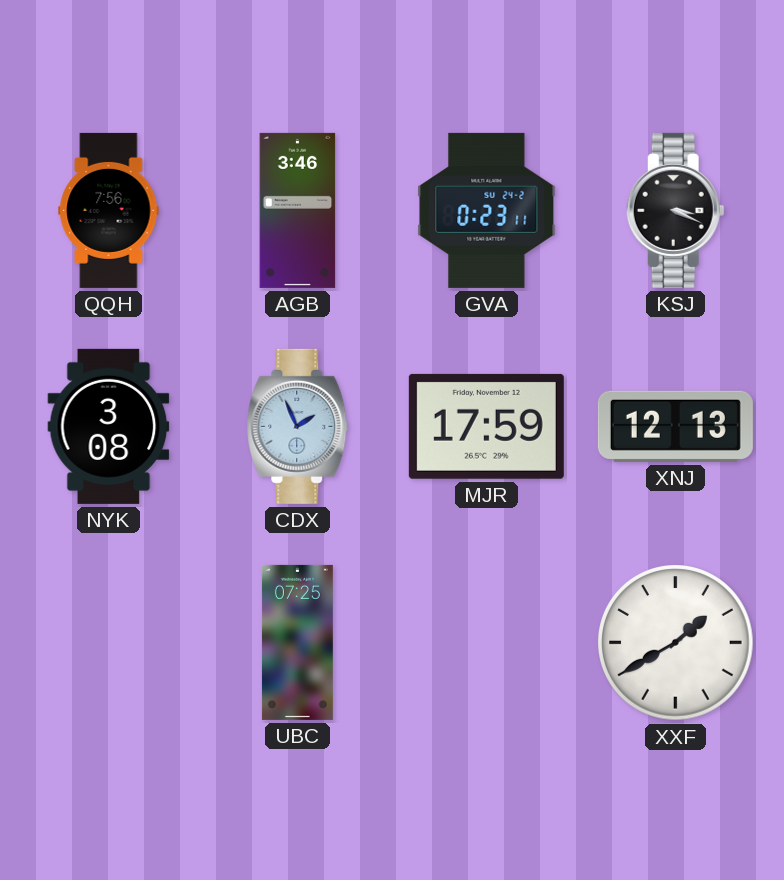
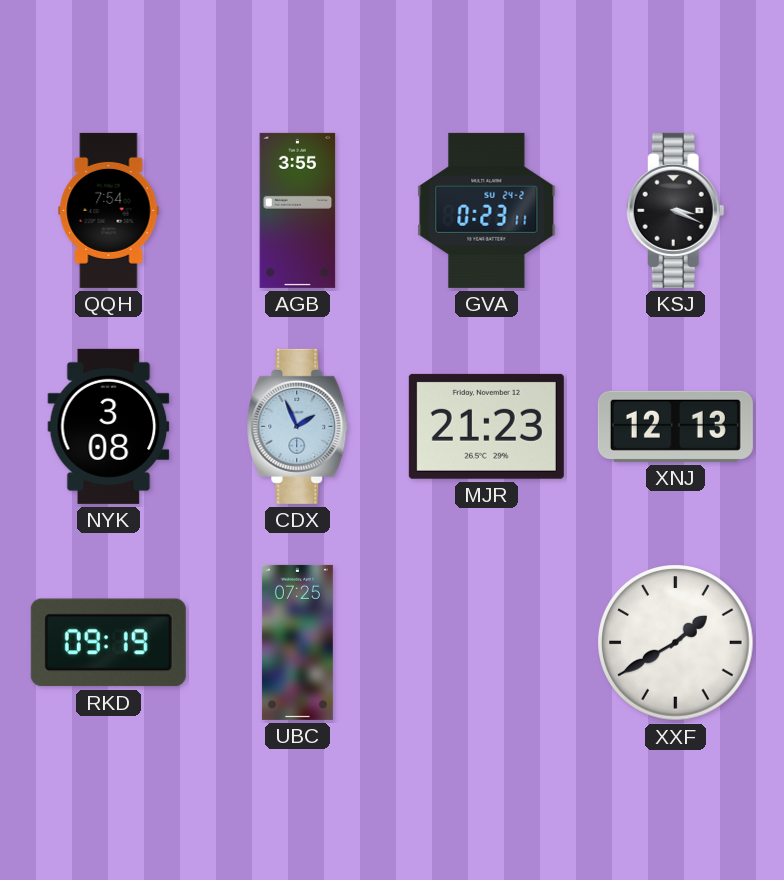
QQH: 7:56 -> 7:54
AGB: 3:46 -> 3:55
MJR: 17:59 -> 21:23
RKD: none -> 09:19
